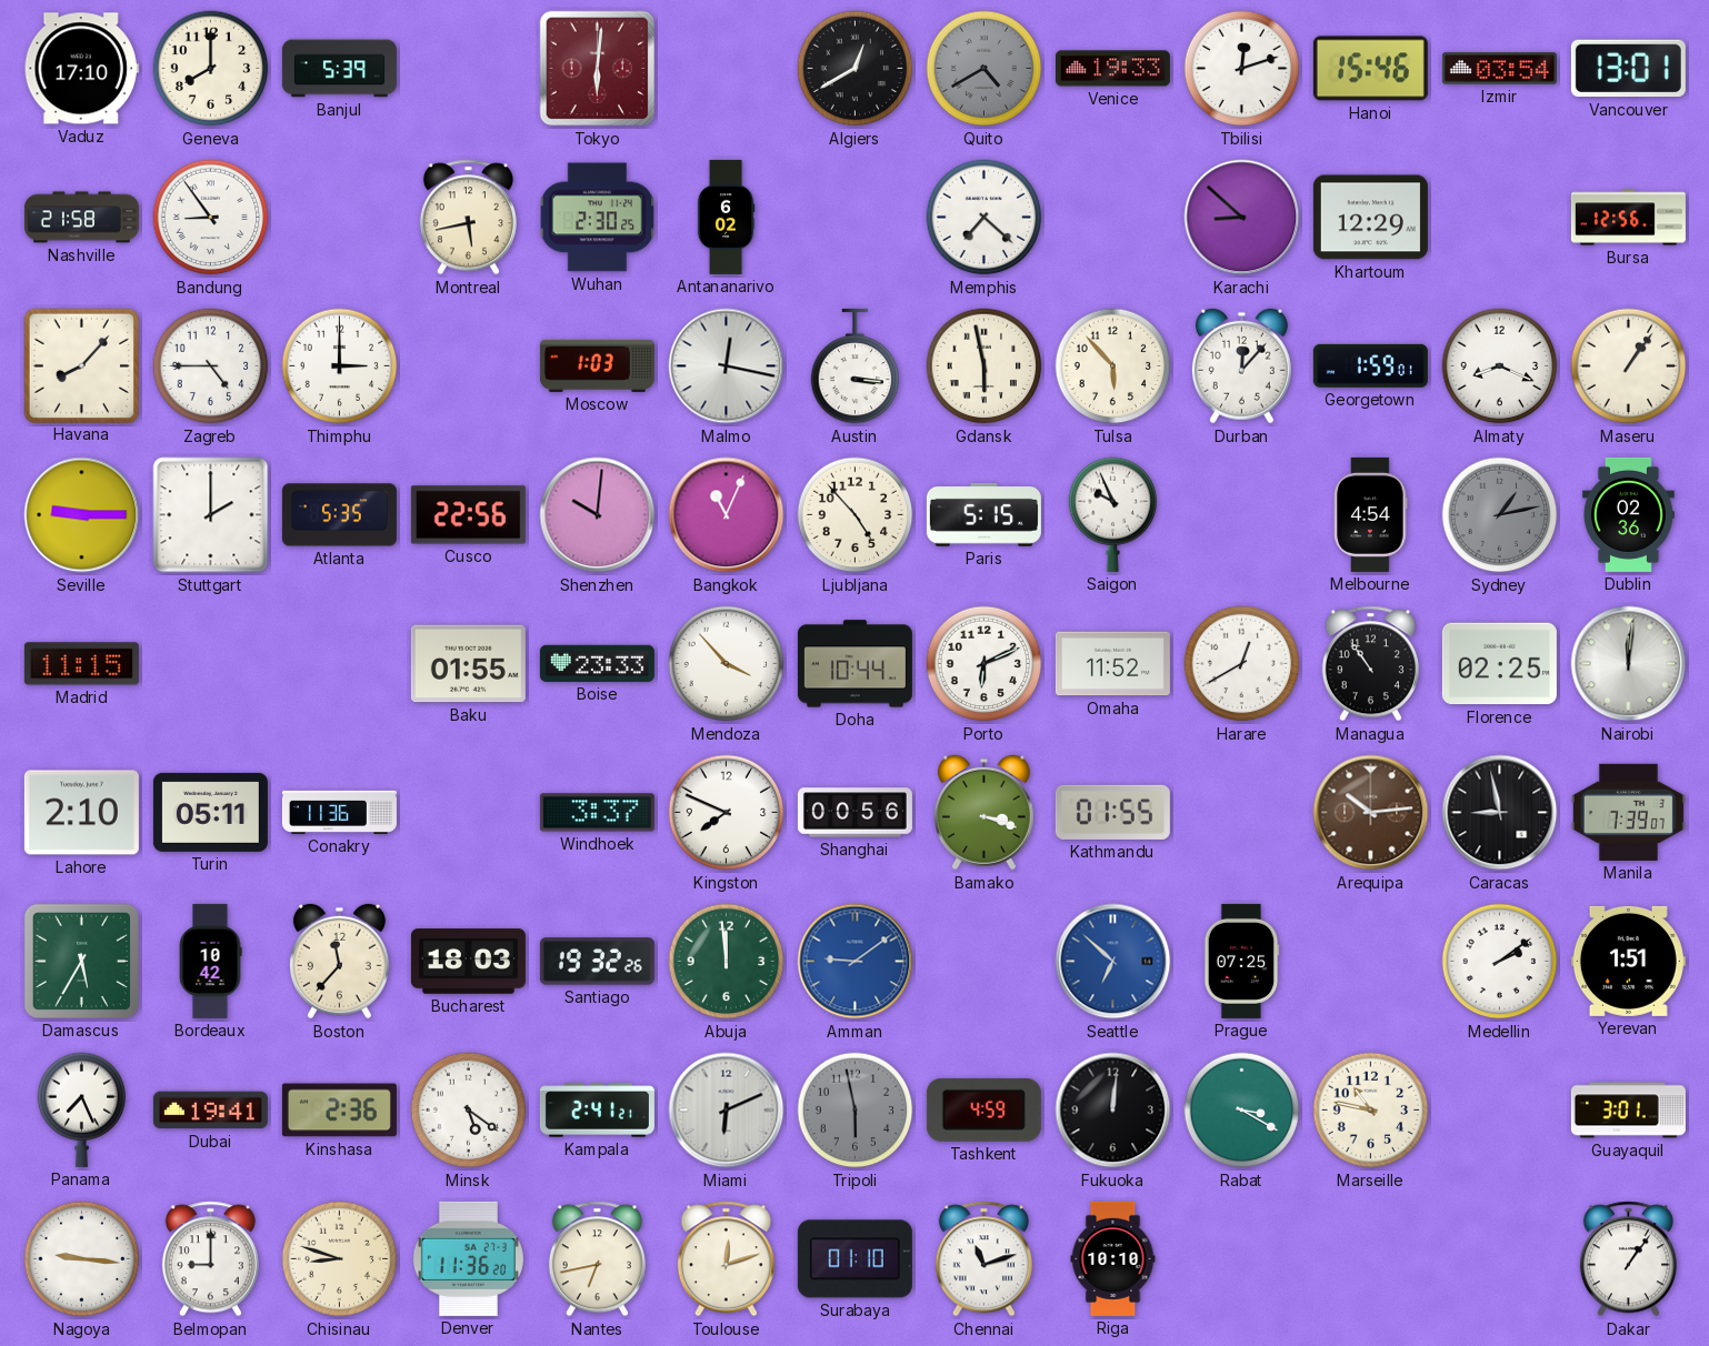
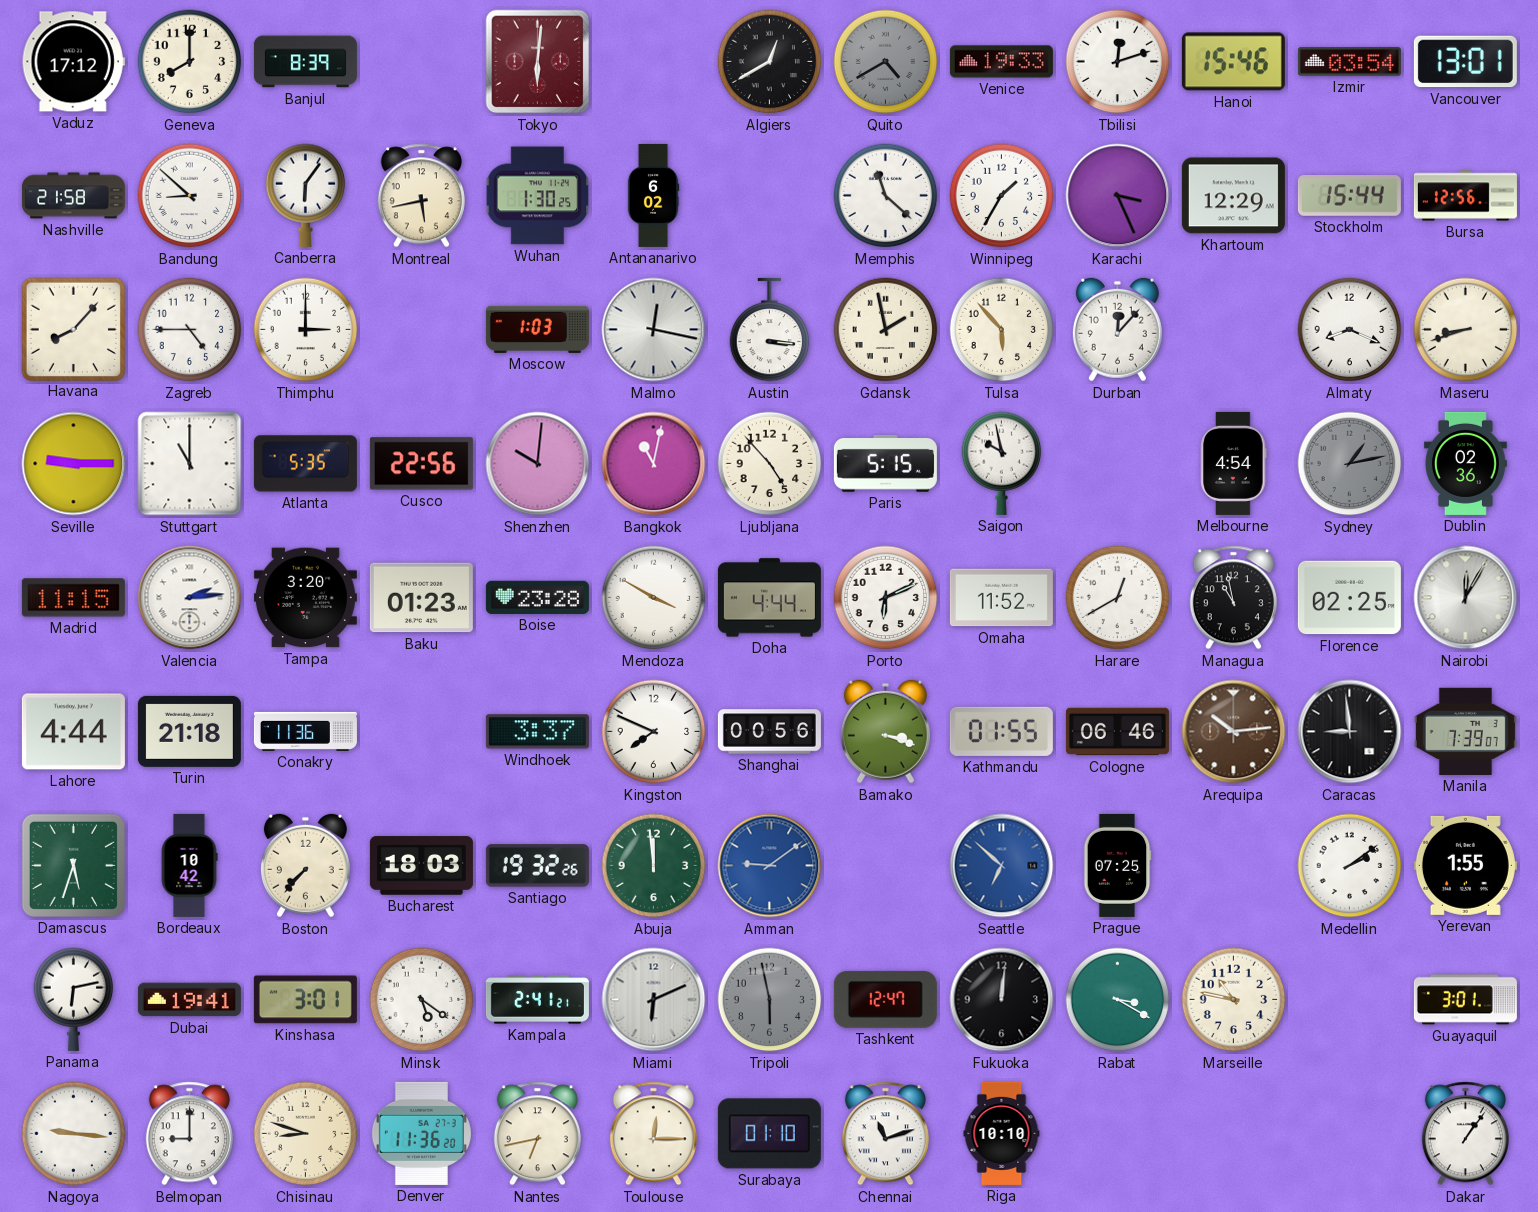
Vaduz: 17:10 -> 17:12
Banjul: 5:39 -> 8:39
Bandung: 8:54 -> 8:52
Canberra: none -> 6:06
Wuhan: 2:30 -> 1:30
Memphis: 7:22 -> 11:22
Winnipeg: none -> 1:35
Karachi: 8:52 -> 3:26
Stockholm: none -> 15:44
Gdansk: 5:58 -> 1:58
Georgetown: 1:59 -> none
Maseru: 1:06 -> 8:42
Stuttgart: 2:00 -> 11:00
Bangkok: 11:04 -> 11:02
Saigon: 9:56 -> 9:58
Valencia: none -> 2:14
Tampa: none -> 3:20
Baku: 01:55 -> 01:23
Boise: 23:33 -> 23:28
Mendoza: 3:53 -> 3:50
Doha: 10:44 -> 4:44
Managua: 10:54 -> 10:58
Nairobi: 12:01 -> 12:05
Lahore: 2:10 -> 4:44
Turin: 05:11 -> 21:18
Cologne: none -> 06:46
Caracas: 8:58 -> 8:59
Damascus: 5:35 -> 5:33
Boston: 11:37 -> 7:37
Yerevan: 1:51 -> 1:55
Panama: 7:26 -> 6:13
Kinshasa: 2:36 -> 3:01
Tashkent: 4:59 -> 12:47
Toulouse: 12:12 -> 12:15
